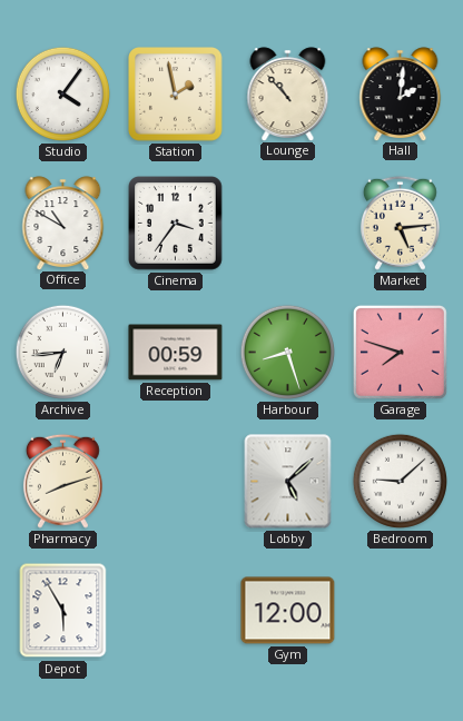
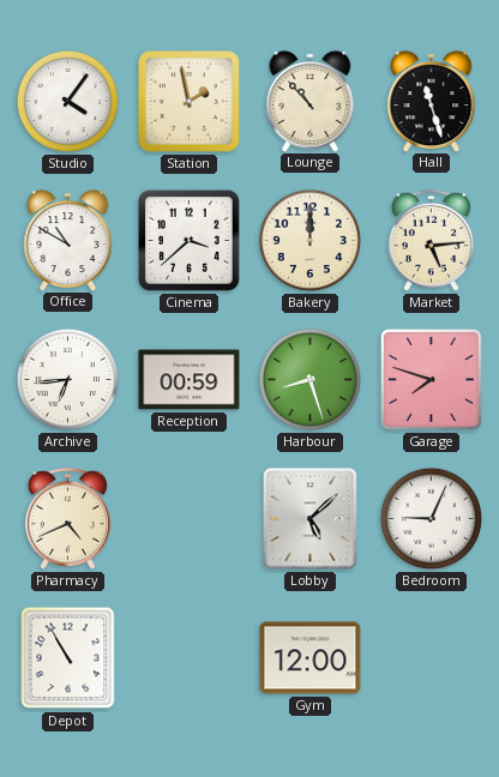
Hall: 2:01 -> 11:27
Cinema: 3:36 -> 3:38
Bakery: none -> 12:00
Pharmacy: 8:12 -> 4:41
Bedroom: 9:08 -> 9:04
Depot: 5:55 -> 10:55
